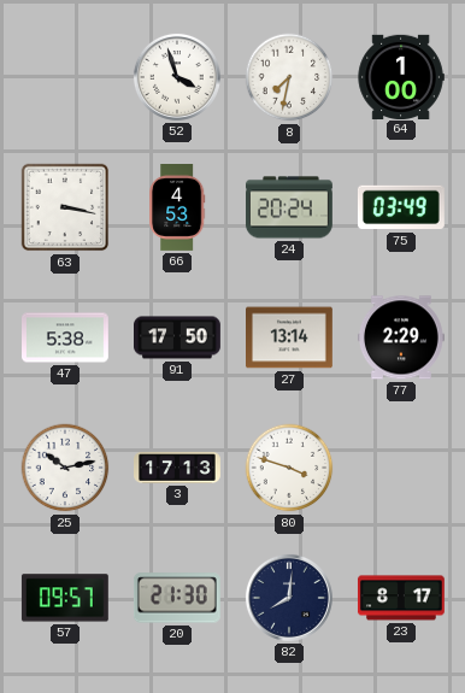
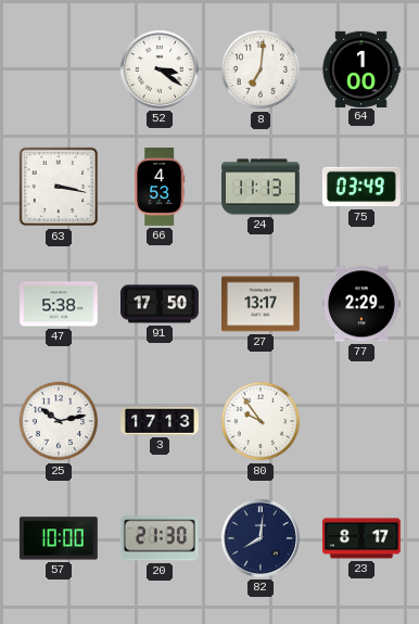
52: 3:57 -> 3:21
8: 7:32 -> 7:01
24: 20:24 -> 11:13
27: 13:14 -> 13:17
80: 3:48 -> 9:54
57: 09:57 -> 10:00
